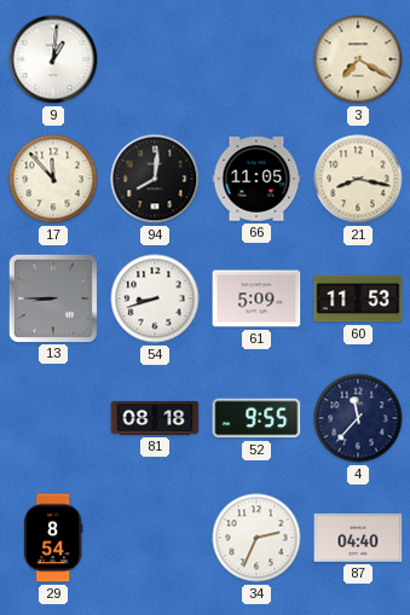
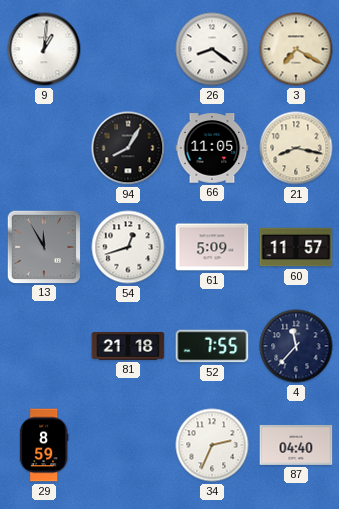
26: none -> 8:21
17: 11:53 -> none
94: 8:01 -> 8:05
13: 8:45 -> 11:55
54: 8:42 -> 12:42
60: 11:53 -> 11:57
81: 08:18 -> 21:18
52: 9:55 -> 7:55
29: 8:54 -> 8:59
